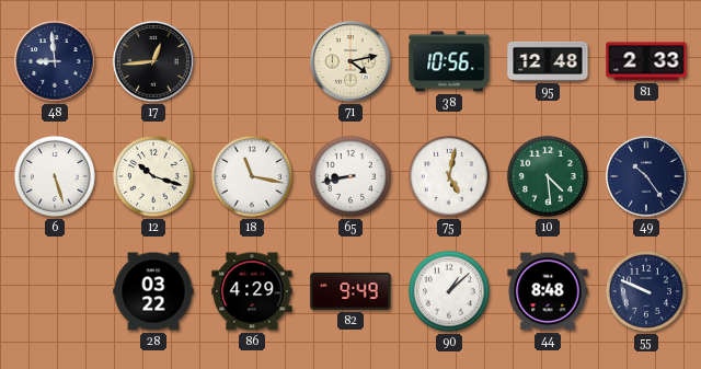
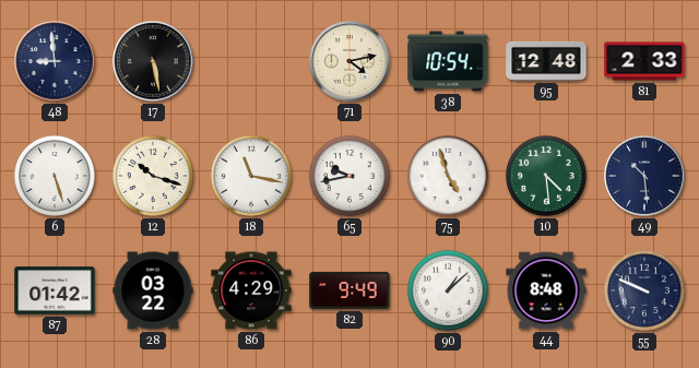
17: 12:44 -> 5:28
38: 10:56 -> 10:54
65: 8:43 -> 9:43
75: 5:02 -> 4:57
49: 10:24 -> 10:29
87: none -> 01:42
